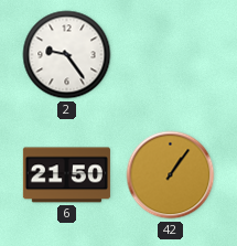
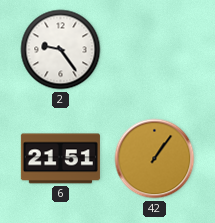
6: 21:50 -> 21:51
